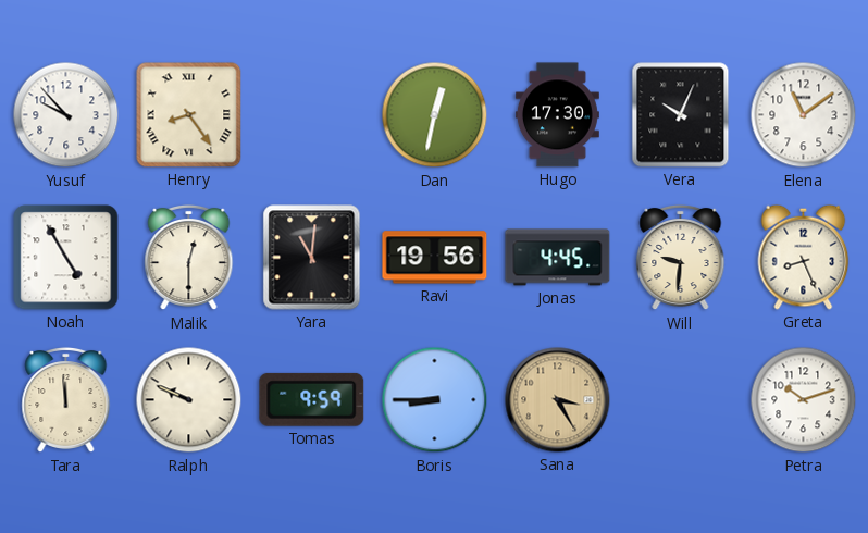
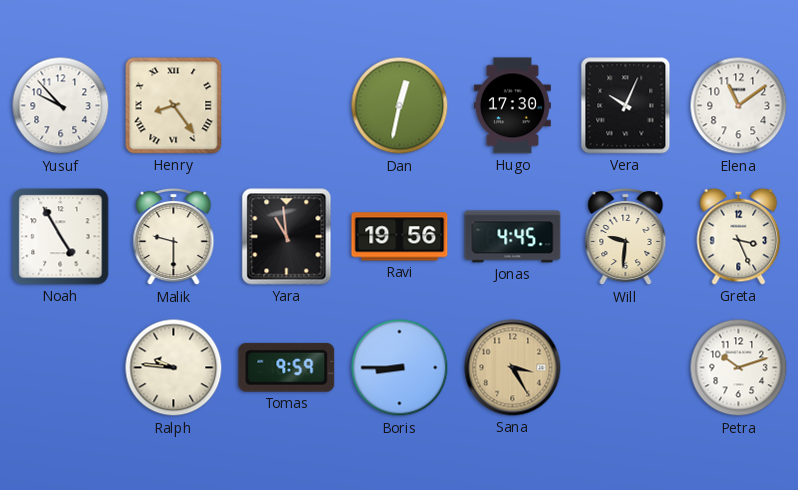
Malik: 12:30 -> 9:30
Yara: 11:01 -> 10:59
Greta: 8:26 -> 3:26
Tara: 11:59 -> none
Ralph: 9:49 -> 9:46
